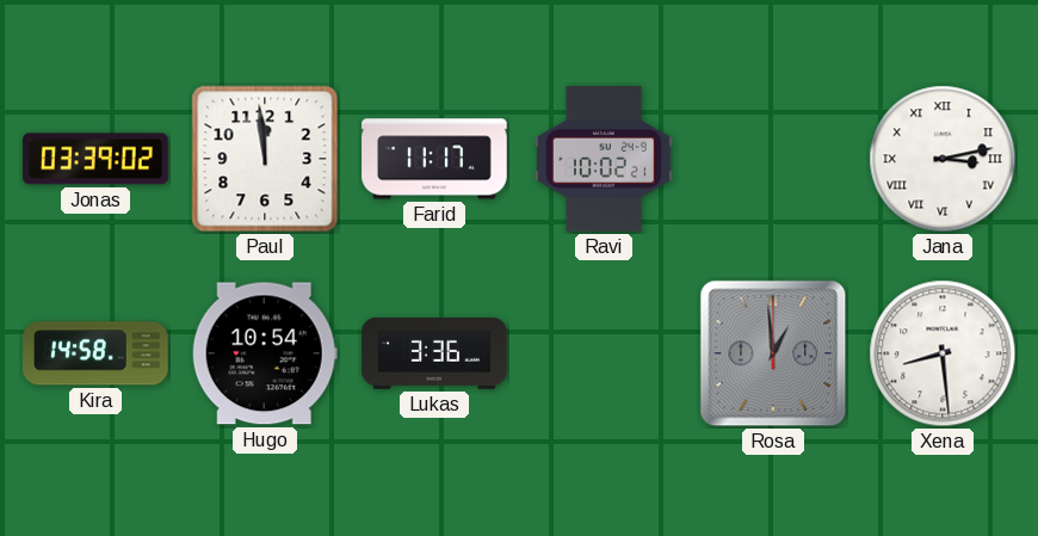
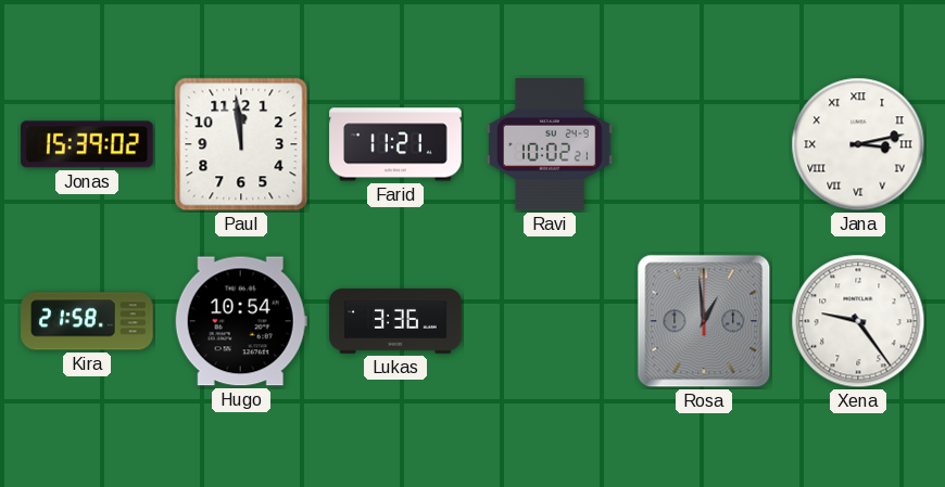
Jonas: 03:39 -> 15:39
Farid: 11:17 -> 11:21
Kira: 14:58 -> 21:58
Xena: 8:29 -> 9:24
